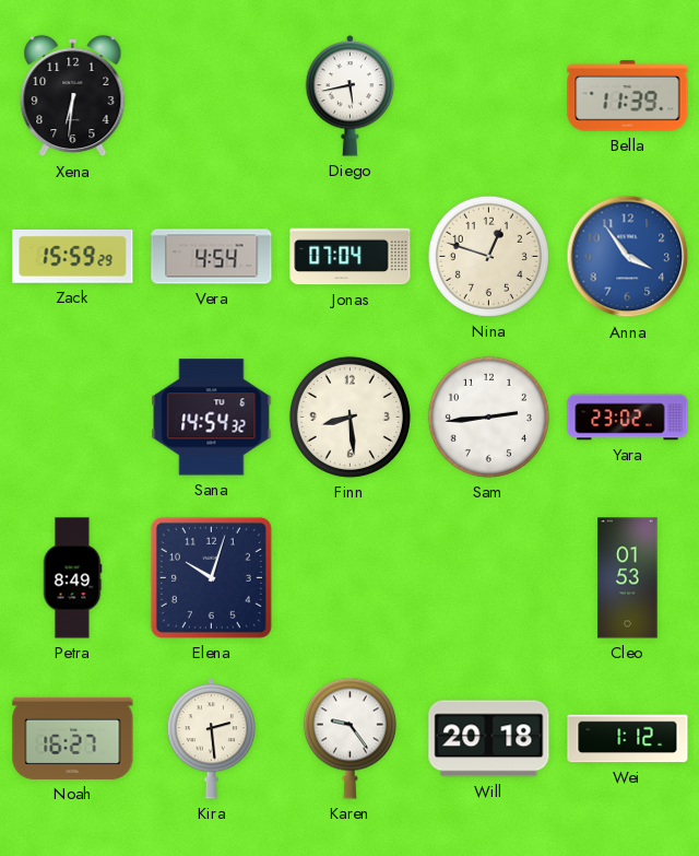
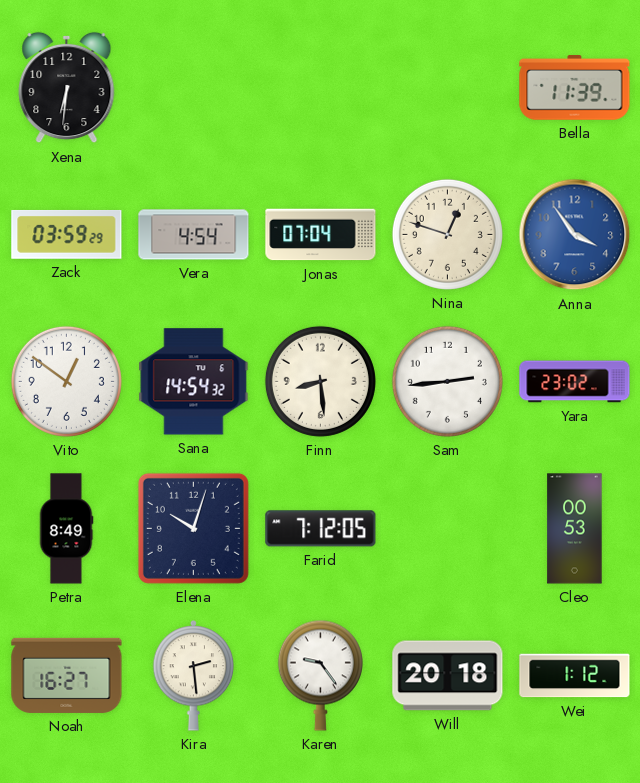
Diego: 5:43 -> none
Zack: 15:59 -> 03:59
Vito: none -> 12:51
Farid: none -> 7:12
Cleo: 01:53 -> 00:53
